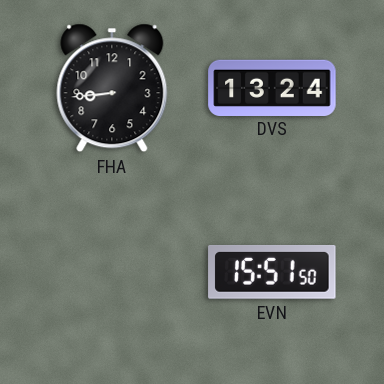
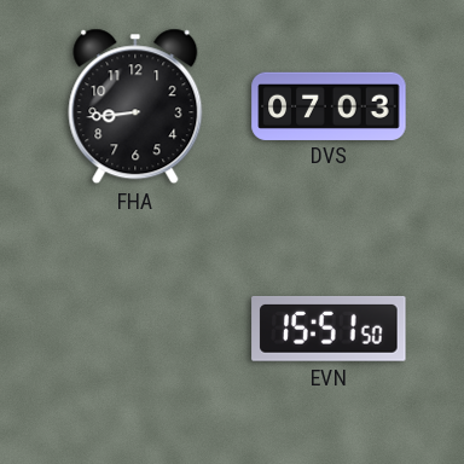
DVS: 13:24 -> 07:03
